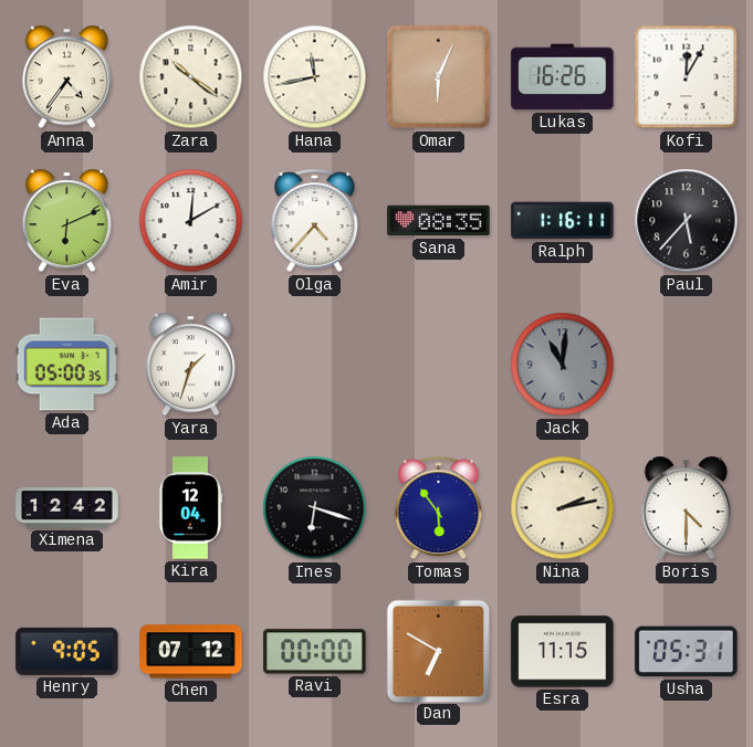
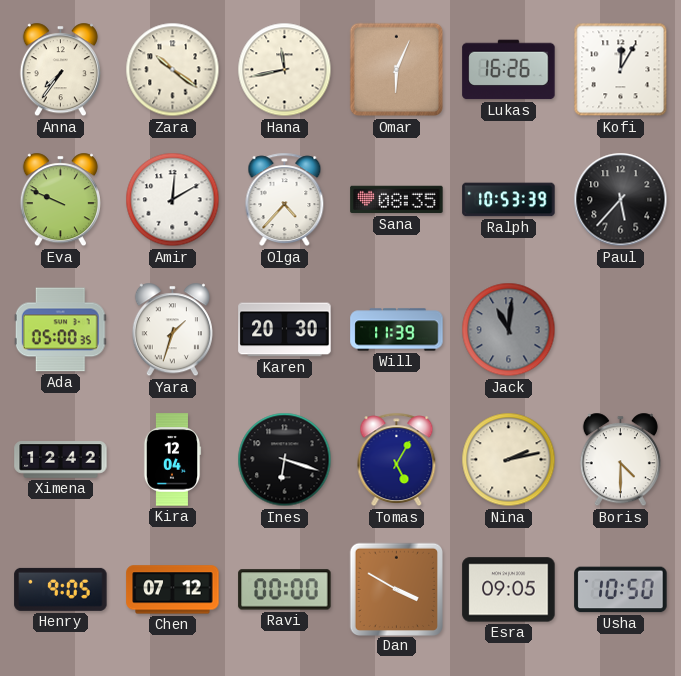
Anna: 4:36 -> 7:36
Eva: 6:11 -> 9:49
Ralph: 1:16 -> 10:53
Karen: none -> 20:30
Will: none -> 11:39
Tomas: 5:54 -> 5:05
Dan: 6:50 -> 3:50
Esra: 11:15 -> 09:05
Usha: 05:31 -> 10:50
